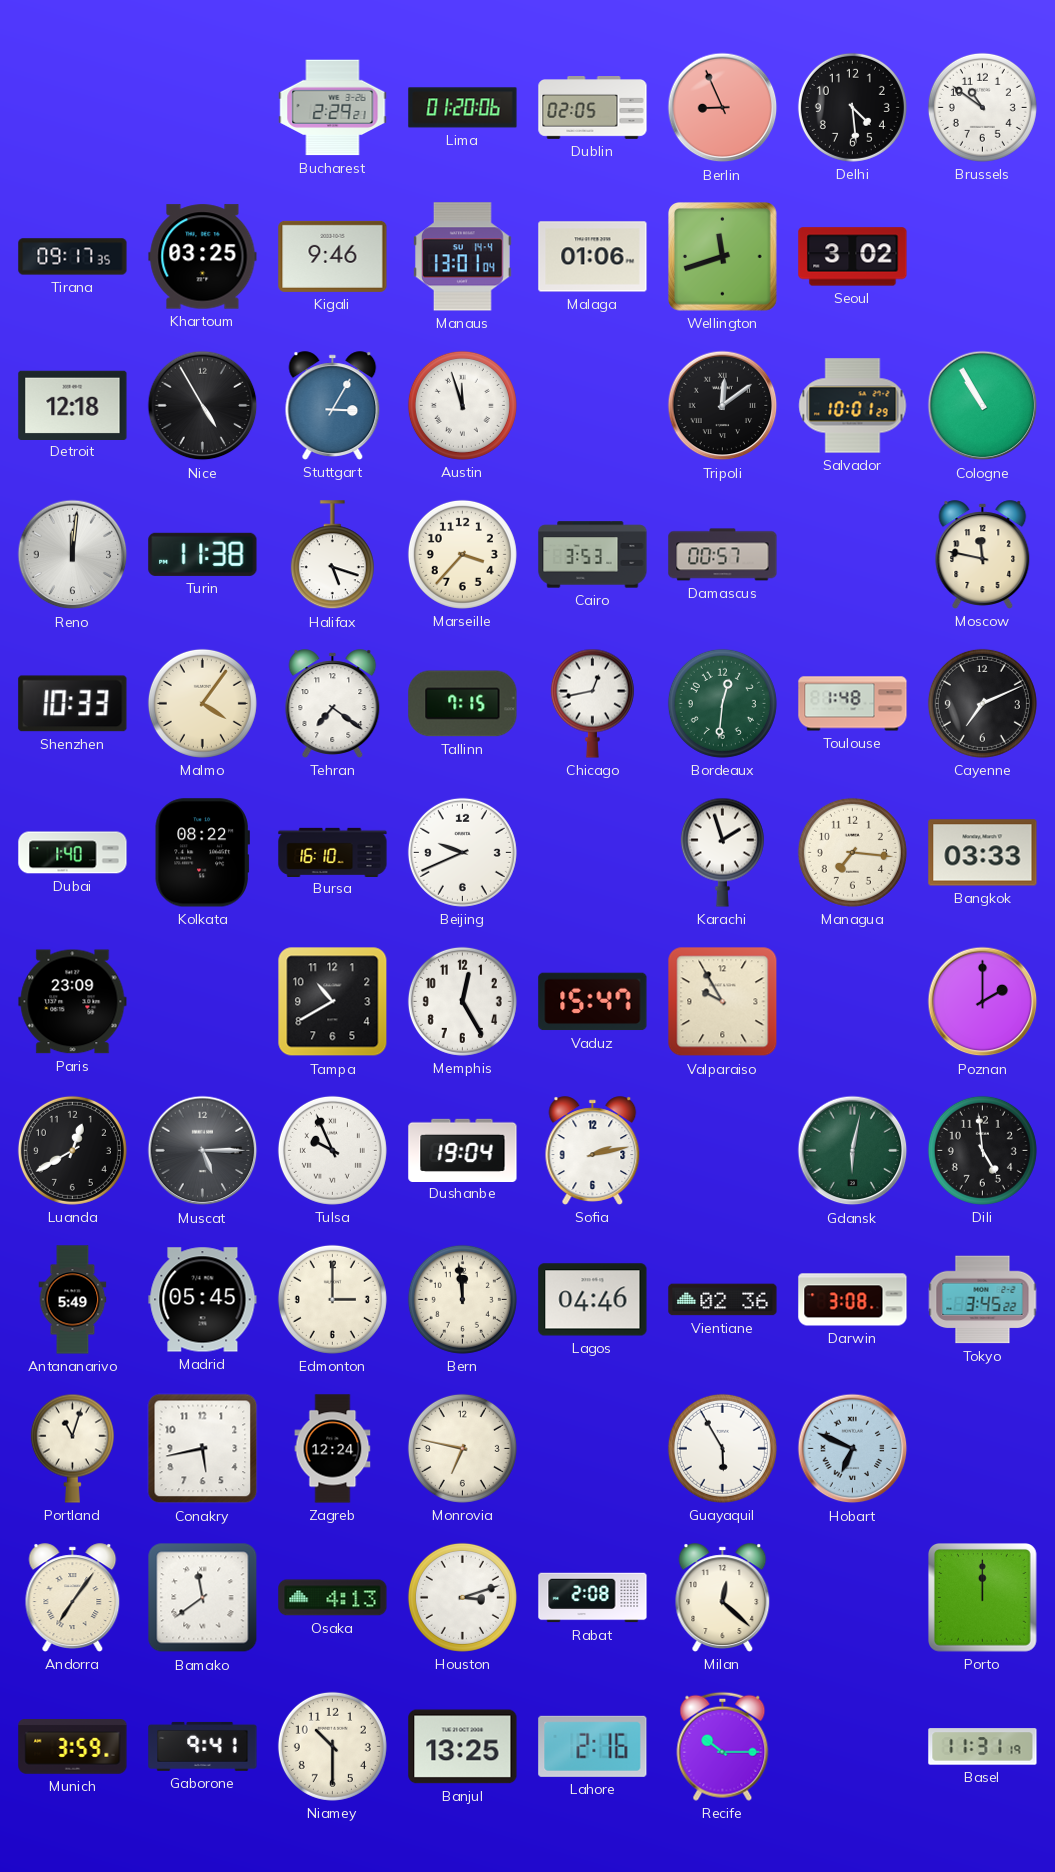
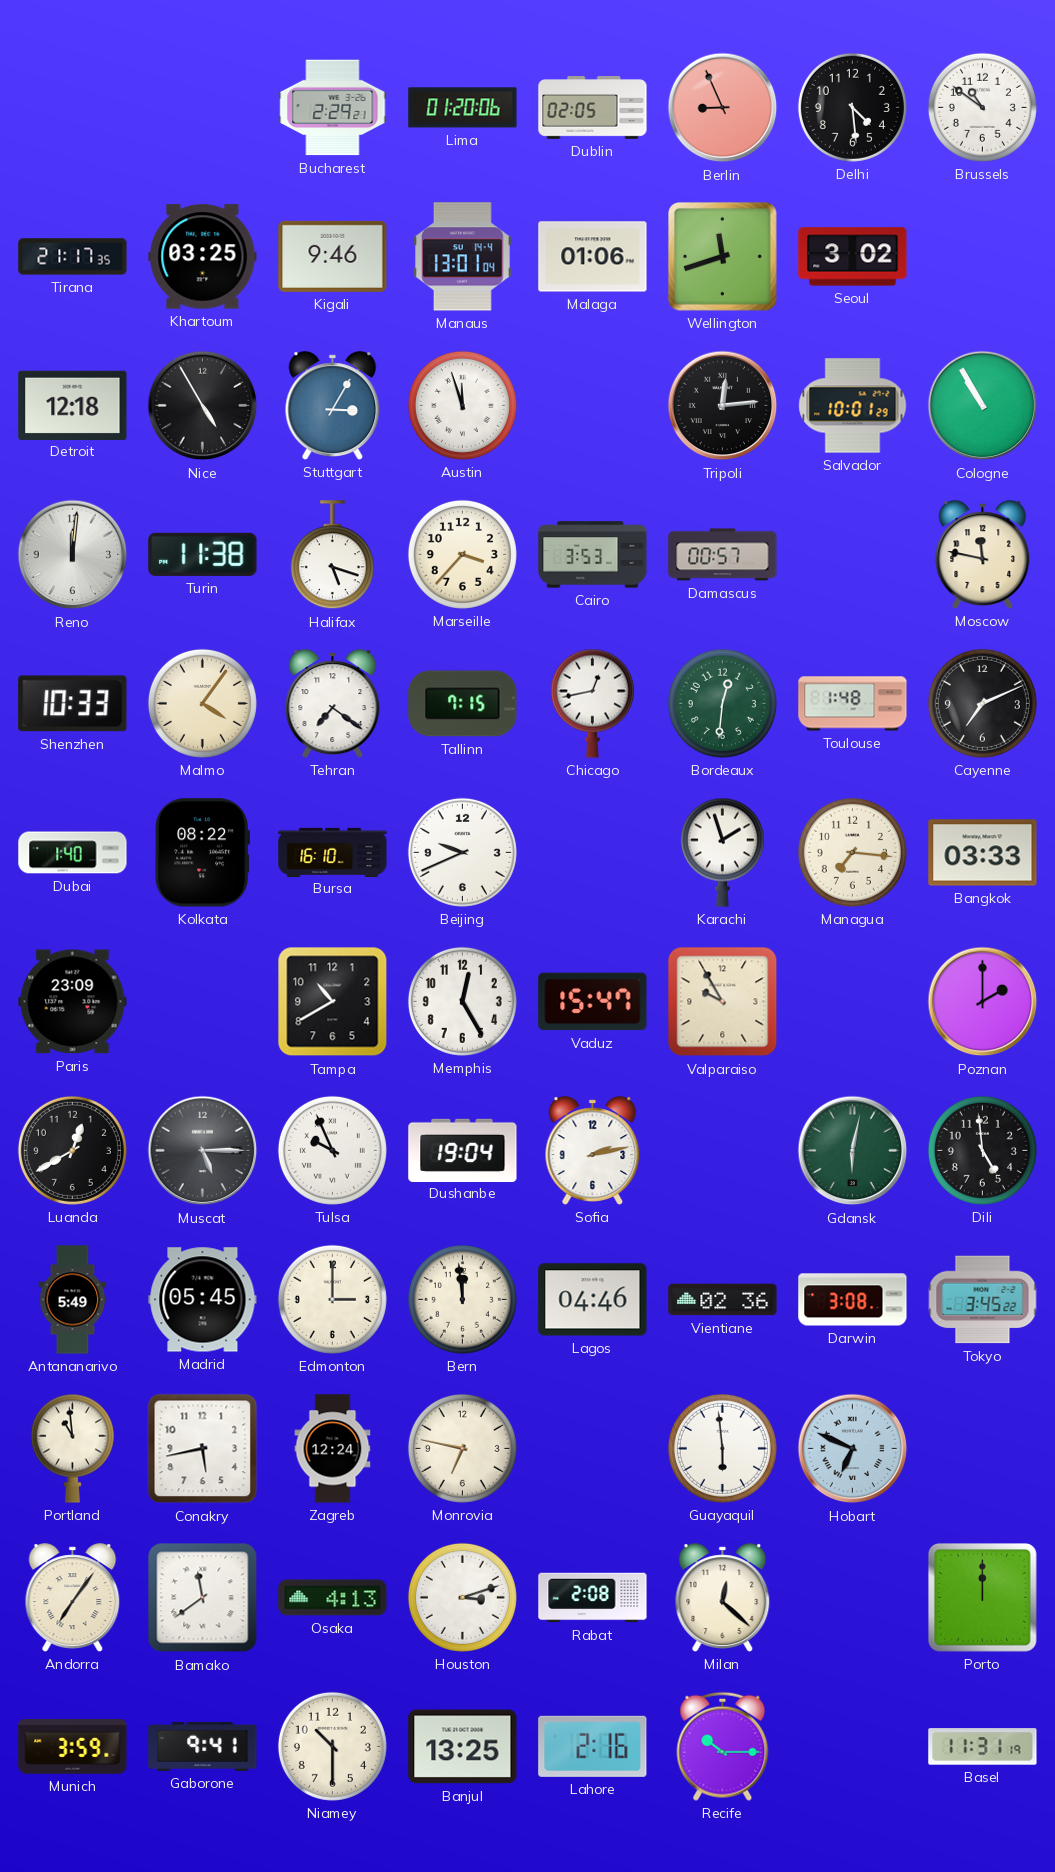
Tirana: 09:17 -> 21:17
Tripoli: 12:09 -> 12:14
Portland: 11:03 -> 10:59
Guayaquil: 5:55 -> 5:59
